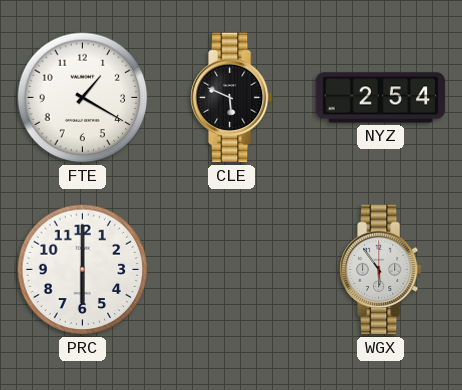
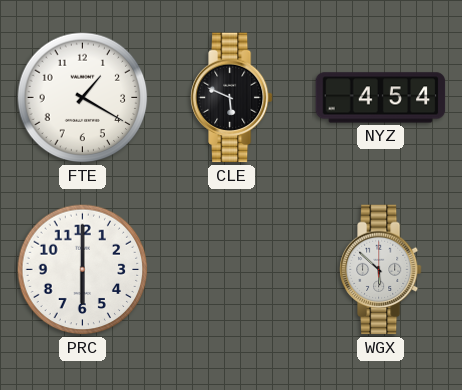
NYZ: 2:54 -> 4:54
WGX: 5:54 -> 5:52
